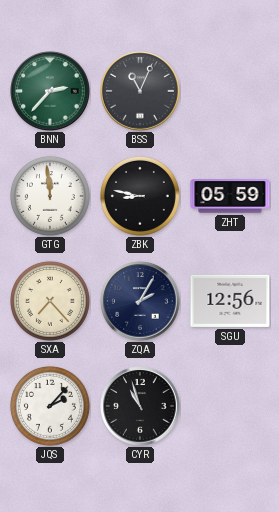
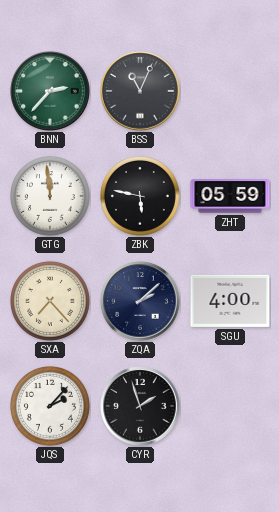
ZBK: 8:47 -> 5:47
ZQA: 2:05 -> 2:08
SGU: 12:56 -> 4:00
CYR: 10:57 -> 1:57
